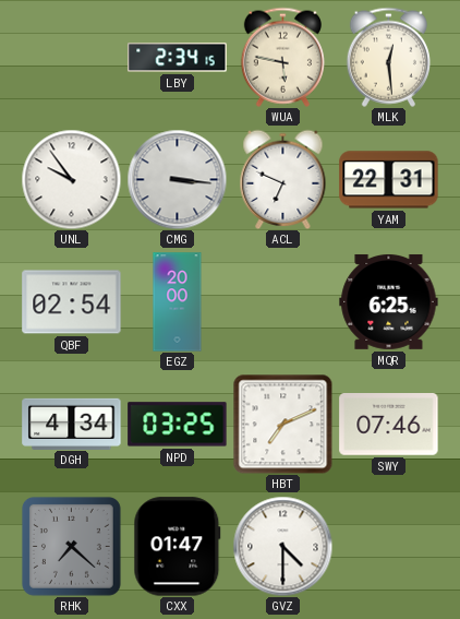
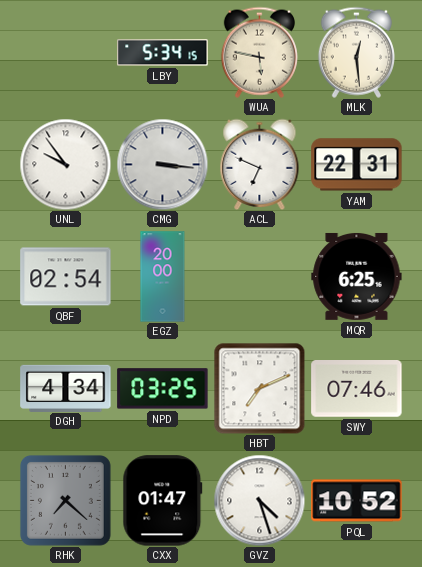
LBY: 2:34 -> 5:34
GVZ: 4:30 -> 4:27
PQL: none -> 10:52
